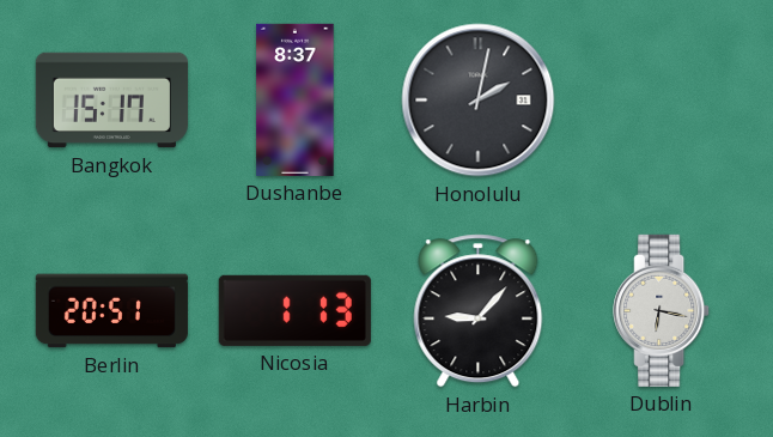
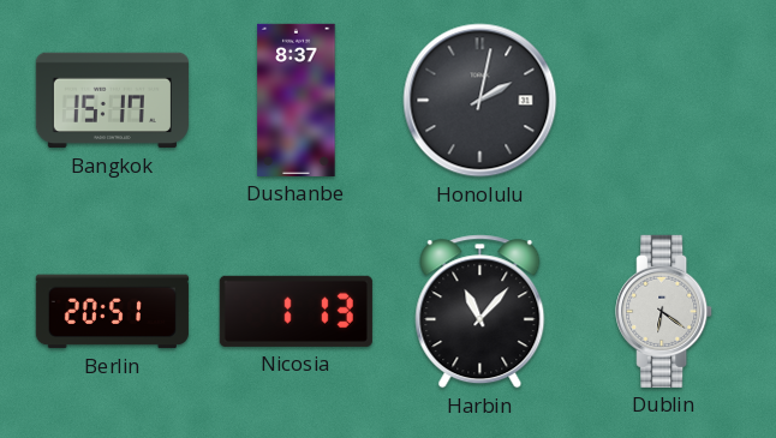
Harbin: 9:07 -> 11:07
Dublin: 6:17 -> 6:21
